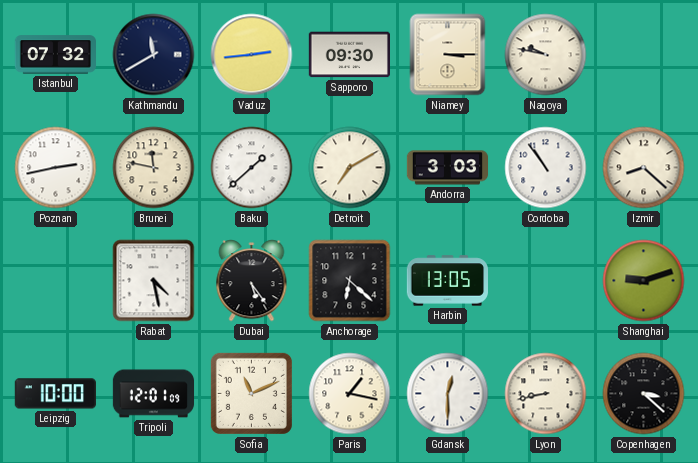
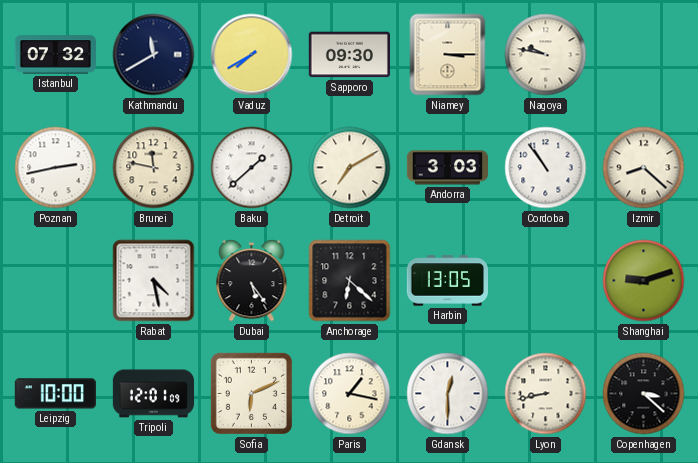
Vaduz: 2:44 -> 7:40
Sofia: 11:11 -> 6:11
